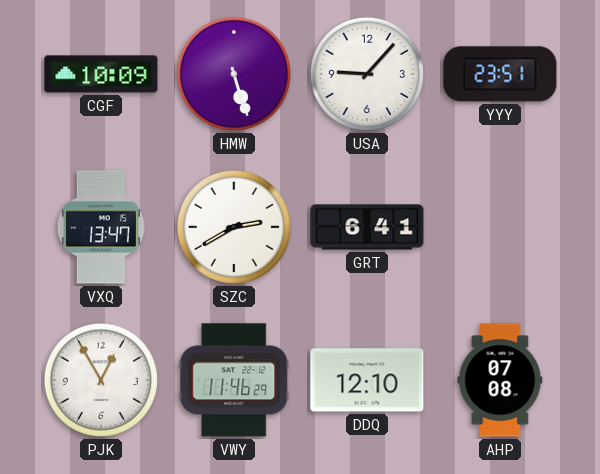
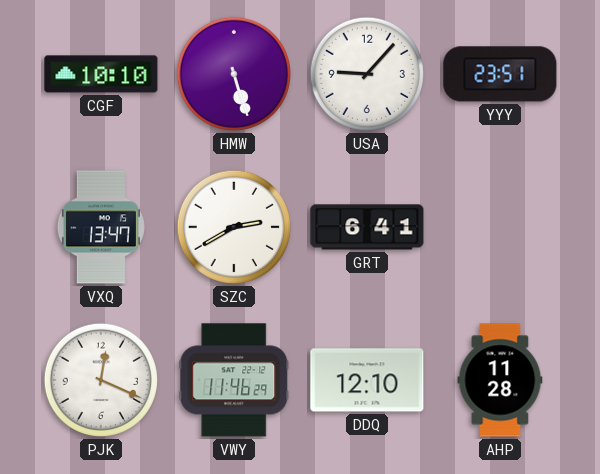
CGF: 10:09 -> 10:10
PJK: 12:55 -> 12:19
AHP: 07:08 -> 11:28
